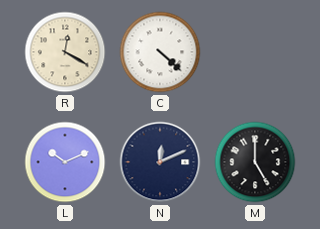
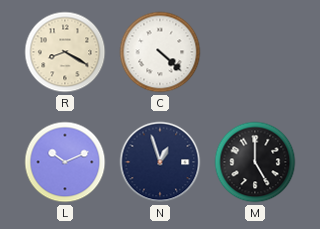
R: 12:20 -> 8:20
N: 12:11 -> 12:57
